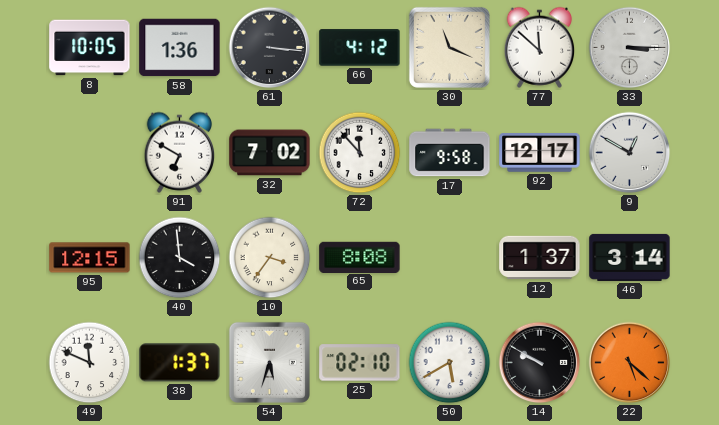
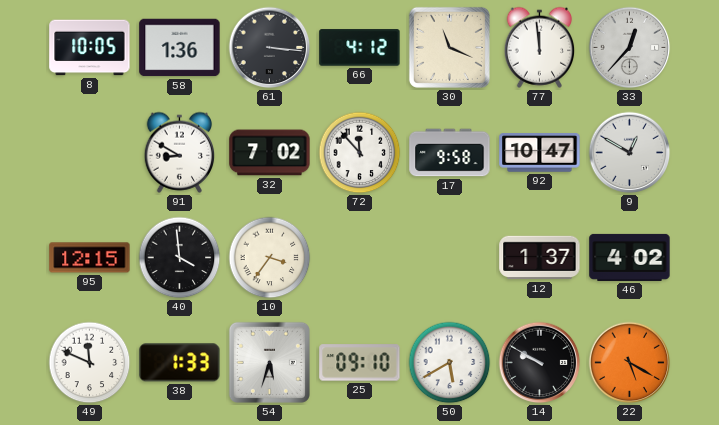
77: 11:52 -> 11:59
33: 3:15 -> 12:37
91: 6:50 -> 8:50
92: 12:17 -> 10:47
65: 8:08 -> none
46: 3:14 -> 4:02
38: 1:37 -> 1:33
25: 02:10 -> 09:10
22: 5:22 -> 5:20
